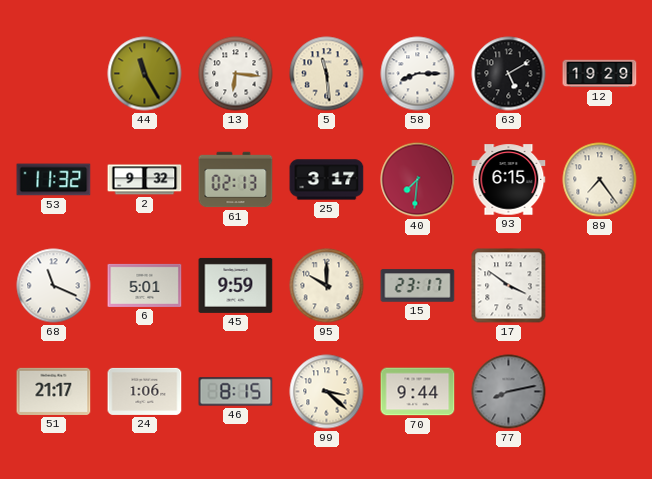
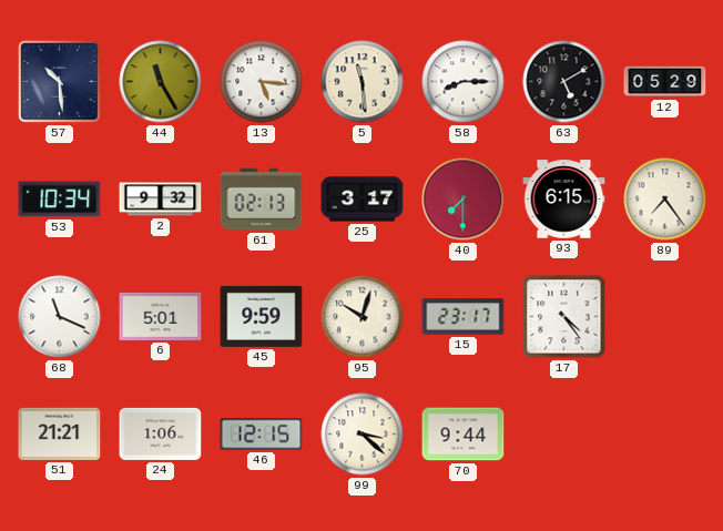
57: none -> 10:29
13: 6:16 -> 5:16
12: 19:29 -> 05:29
53: 11:32 -> 10:34
40: 7:31 -> 7:30
95: 10:00 -> 10:03
17: 3:51 -> 4:24
51: 21:17 -> 21:21
46: 8:15 -> 12:15
77: 8:13 -> none
